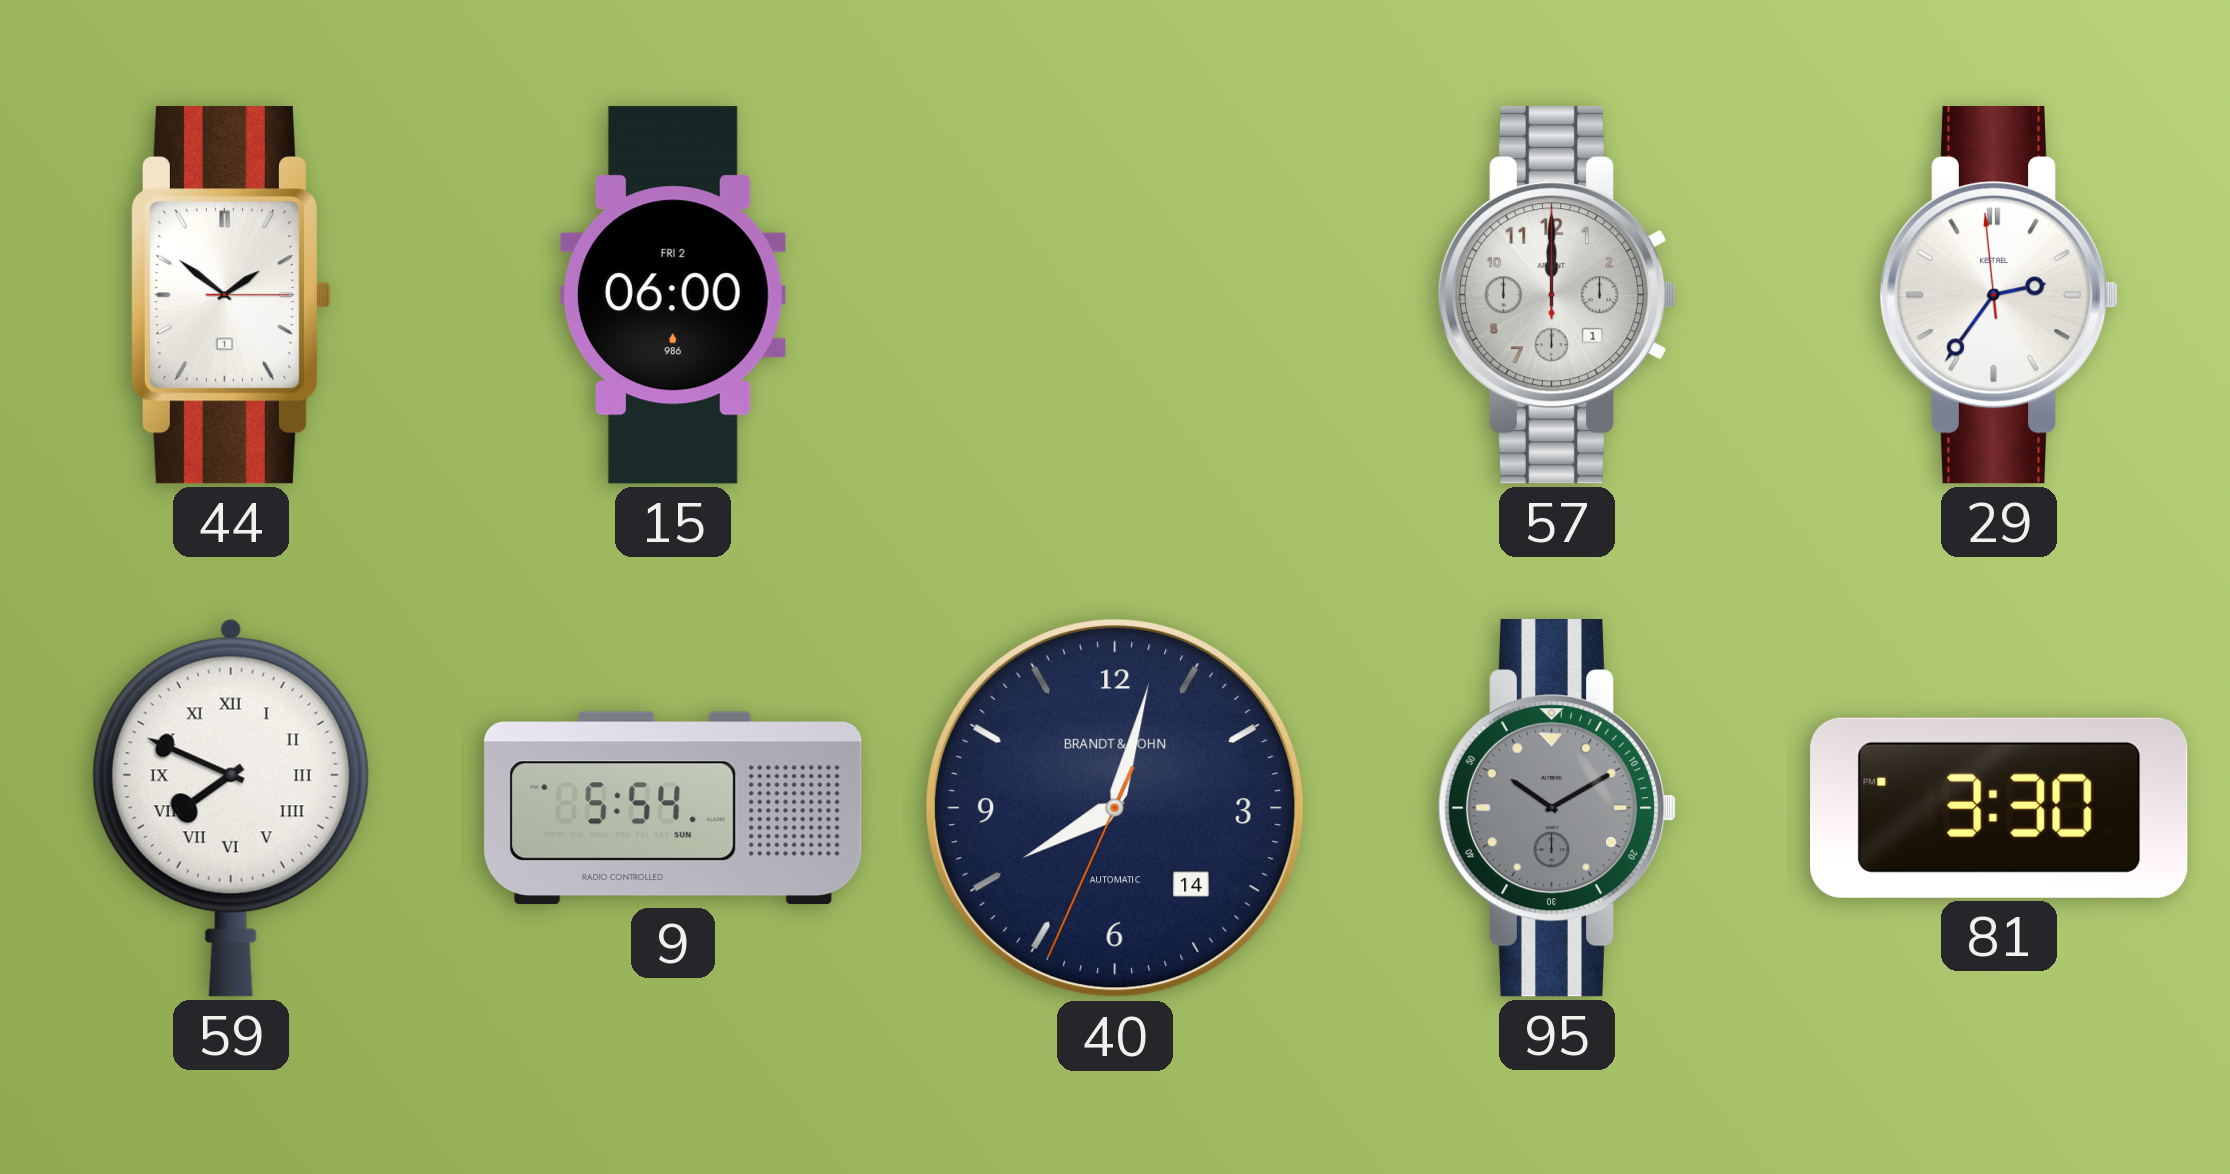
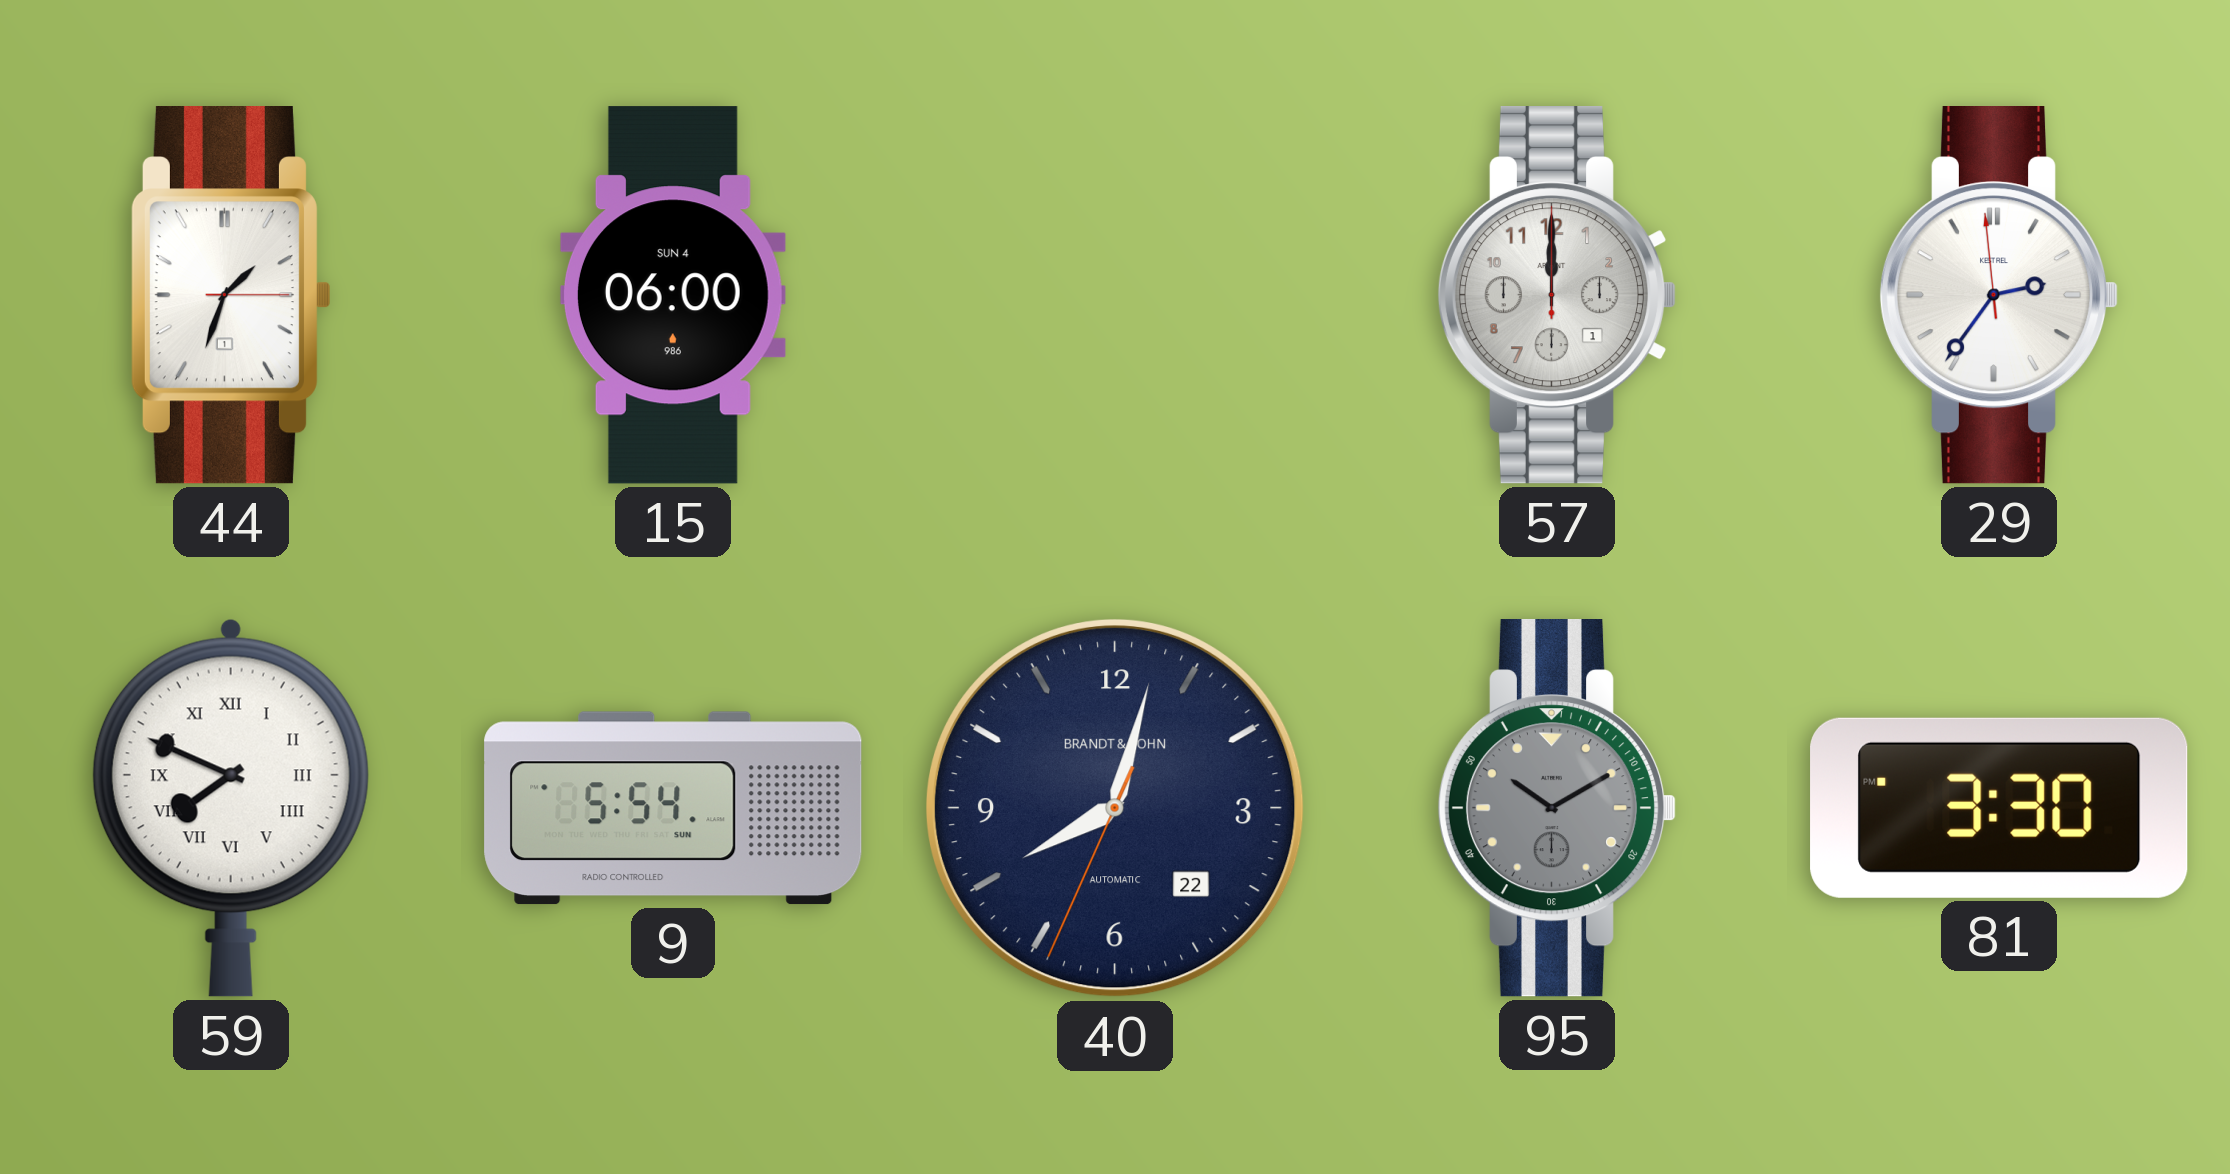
44: 1:51 -> 1:33
15 date: FRI 2 -> SUN 4
40 date: 14 -> 22
